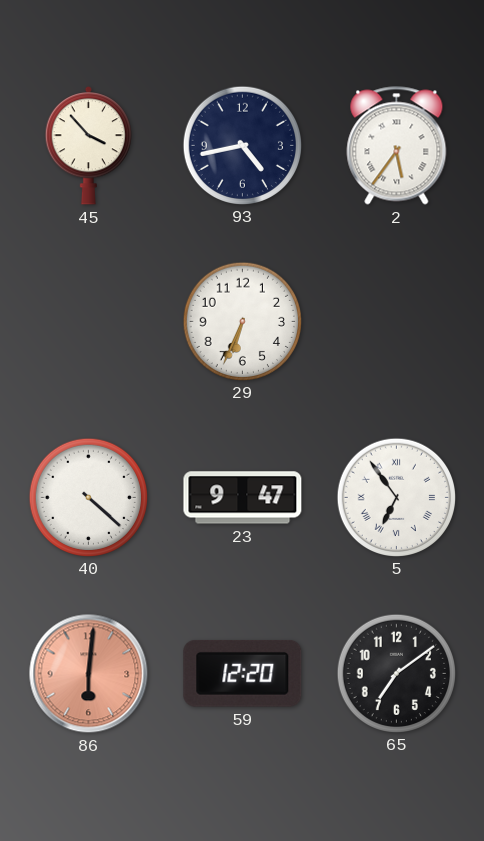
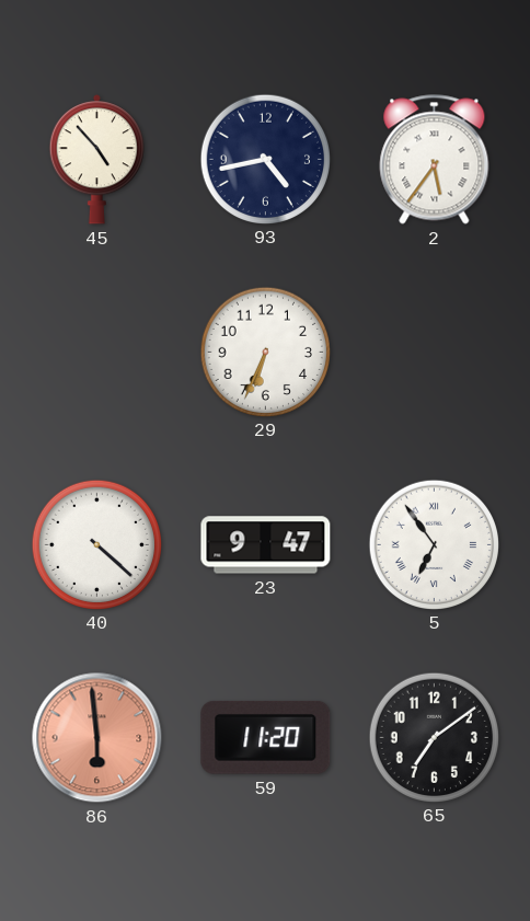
45: 3:53 -> 4:53
86: 6:01 -> 5:59
59: 12:20 -> 11:20
